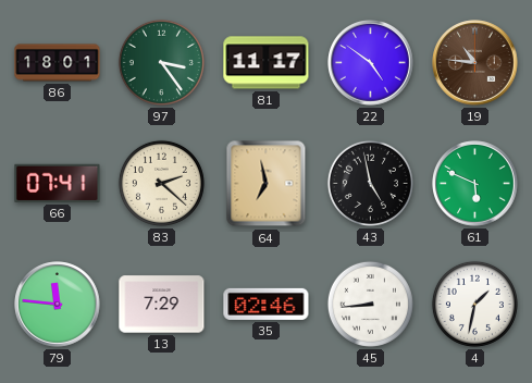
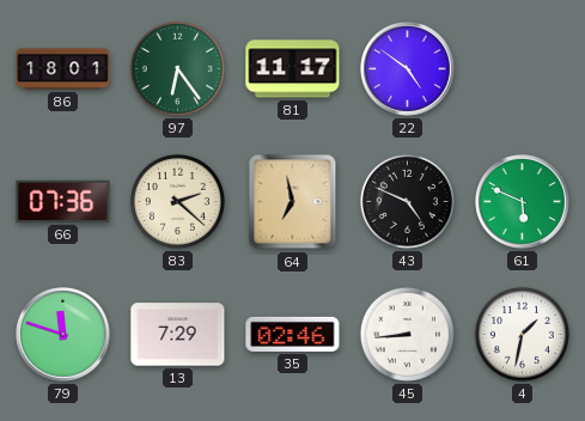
97: 3:24 -> 6:24
19: 10:46 -> none
66: 07:41 -> 07:36
43: 4:58 -> 4:49
79: 11:46 -> 11:48
